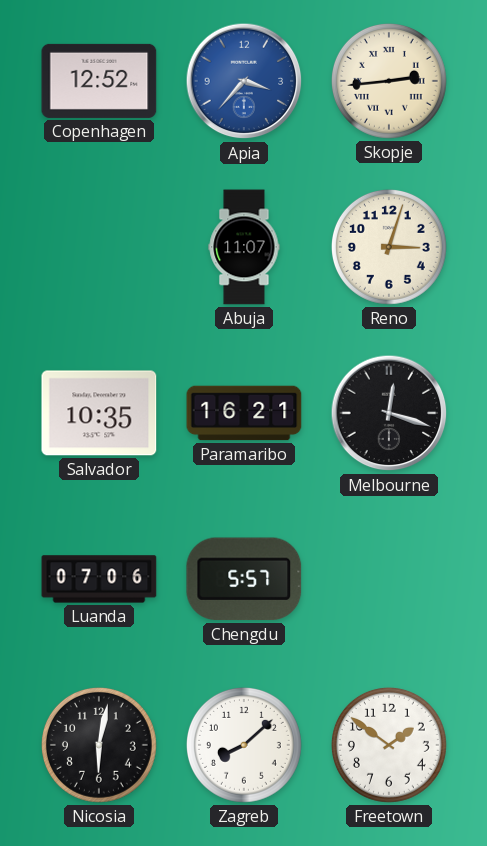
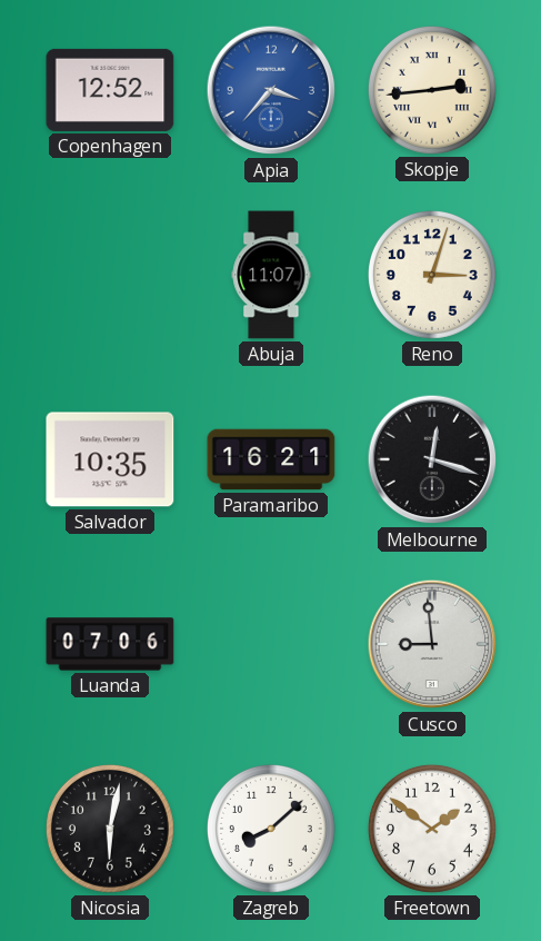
Chengdu: 5:57 -> none
Cusco: none -> 8:59
